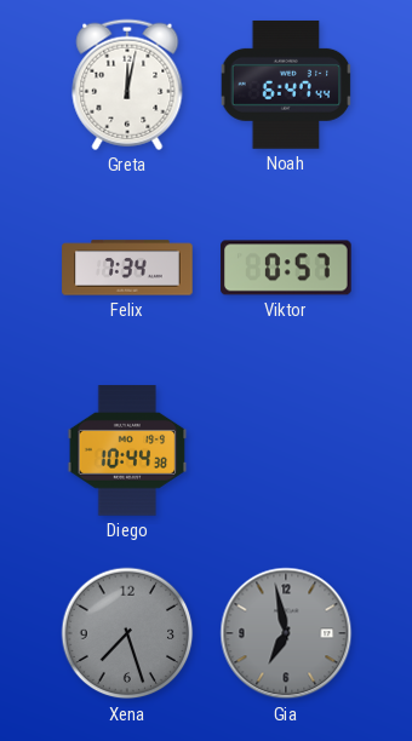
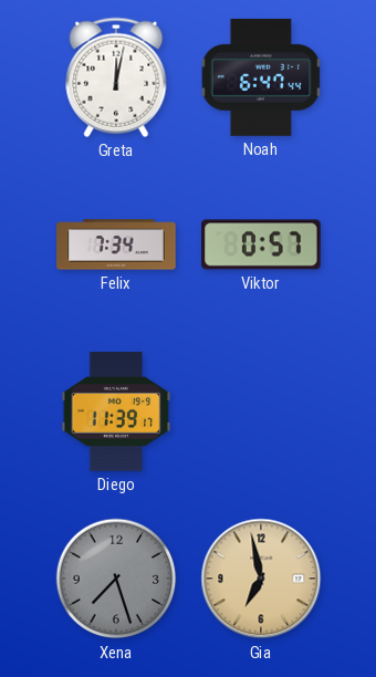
Diego: 10:44 -> 11:39
Gia dial: grey -> champagne
